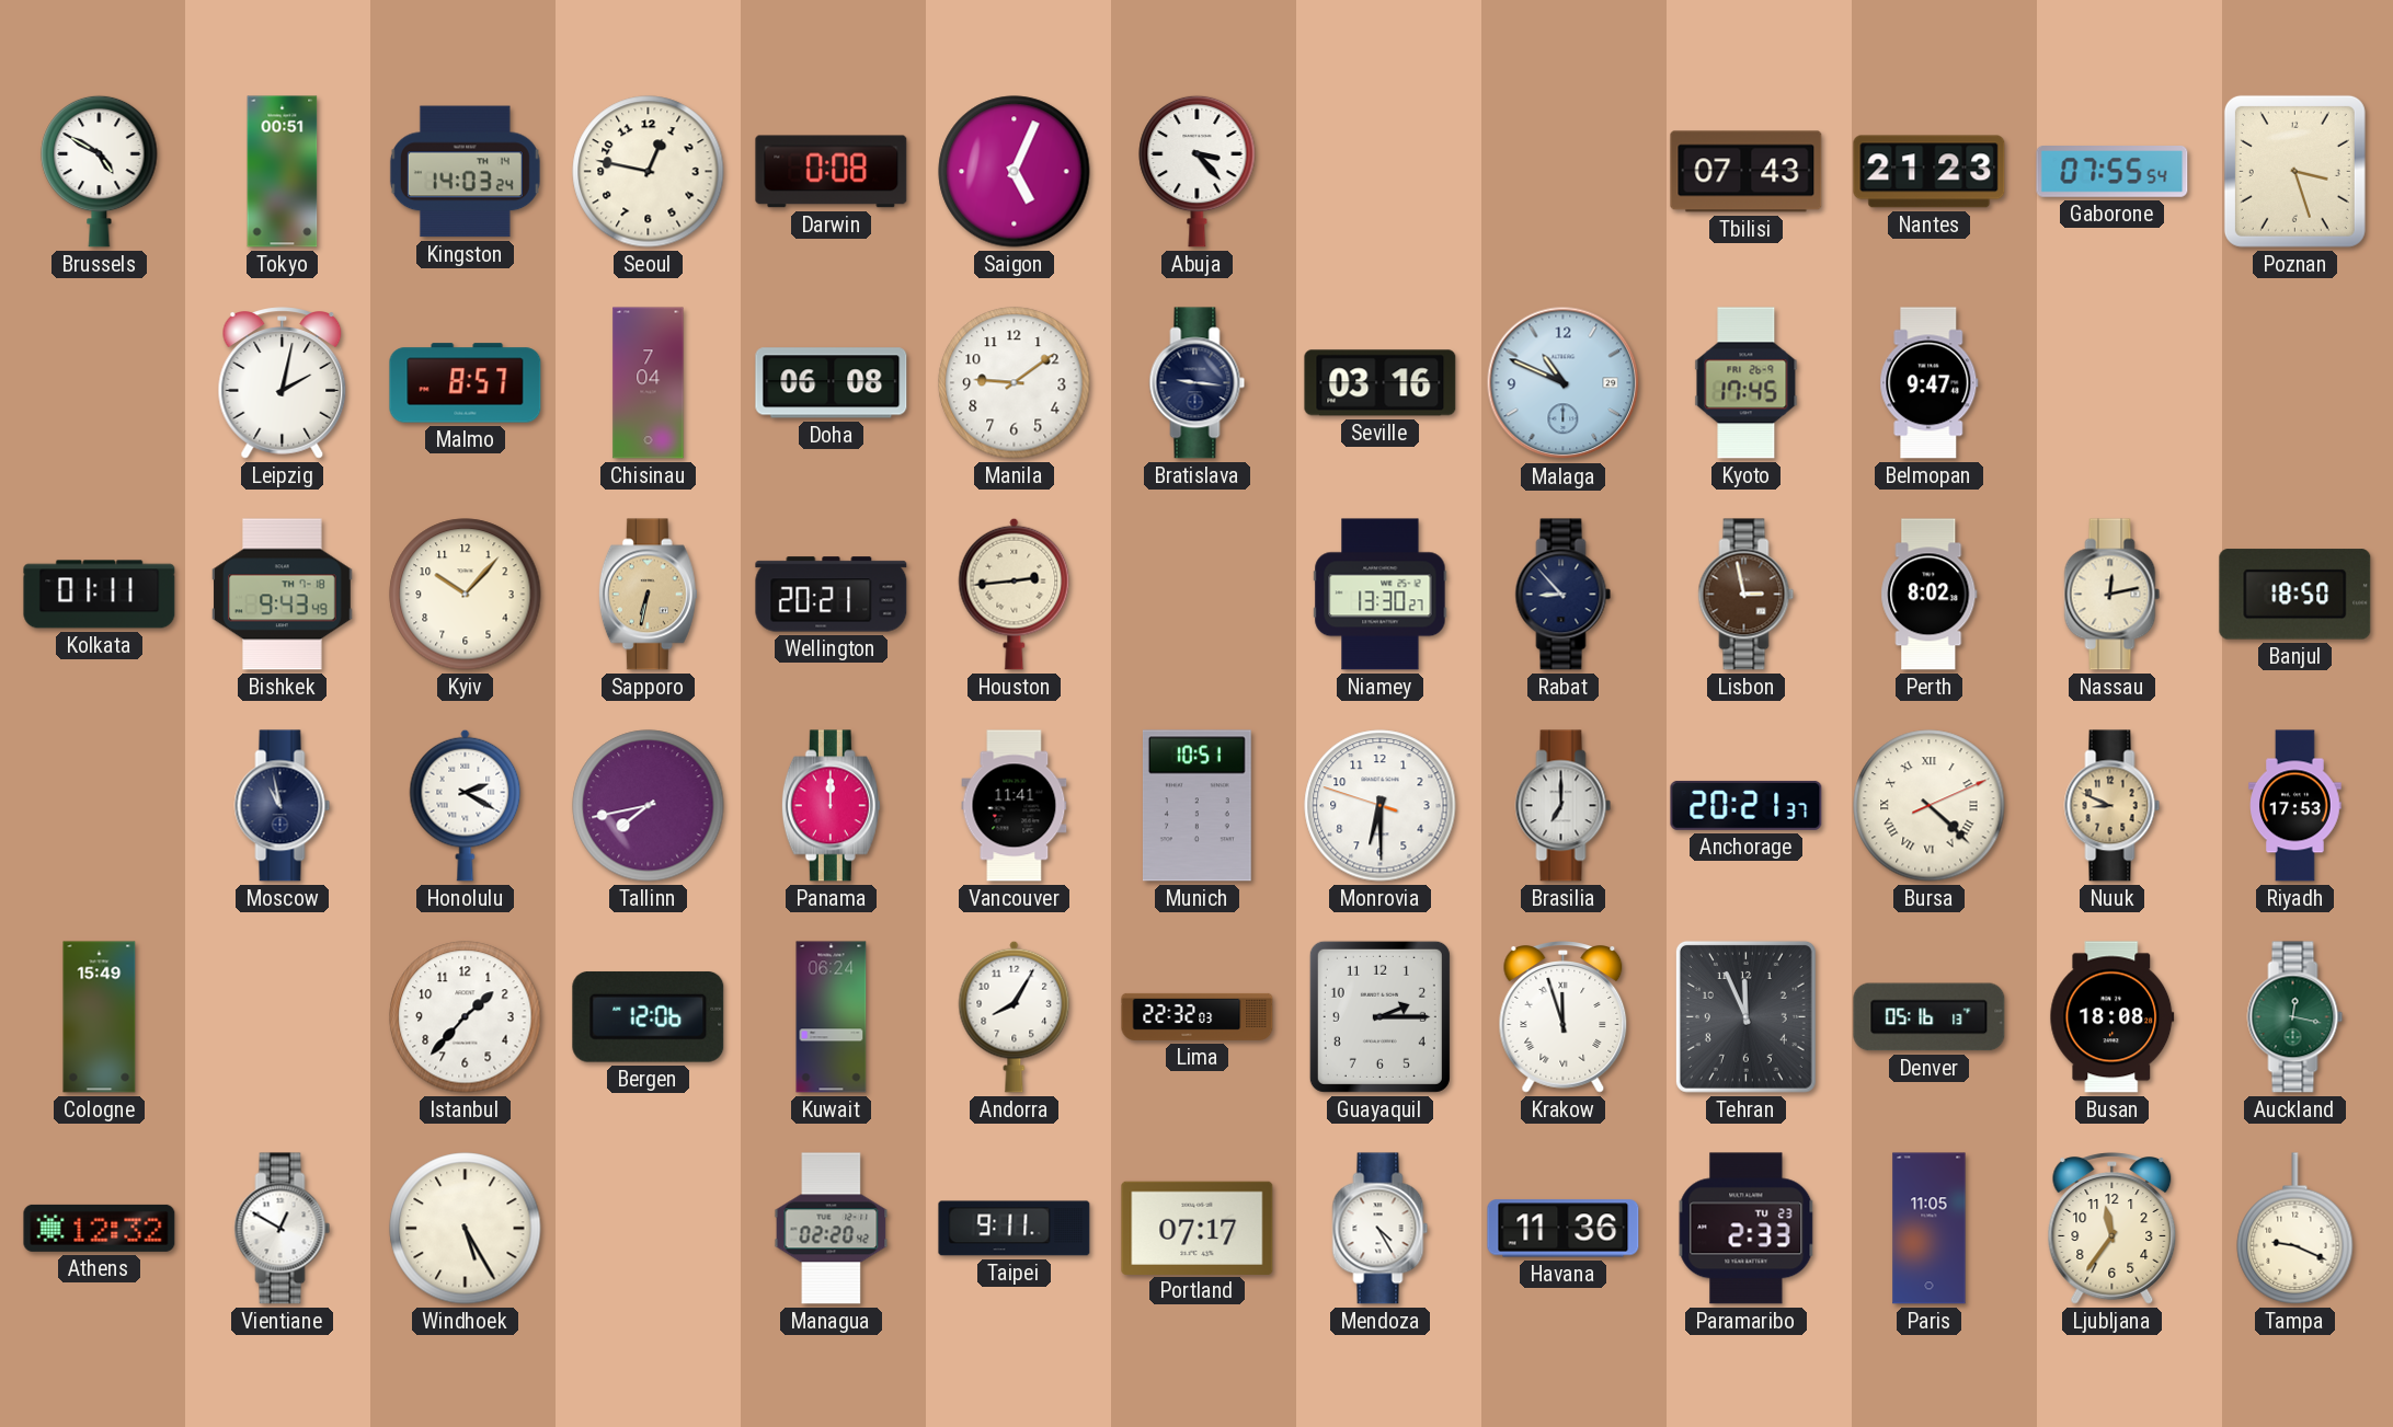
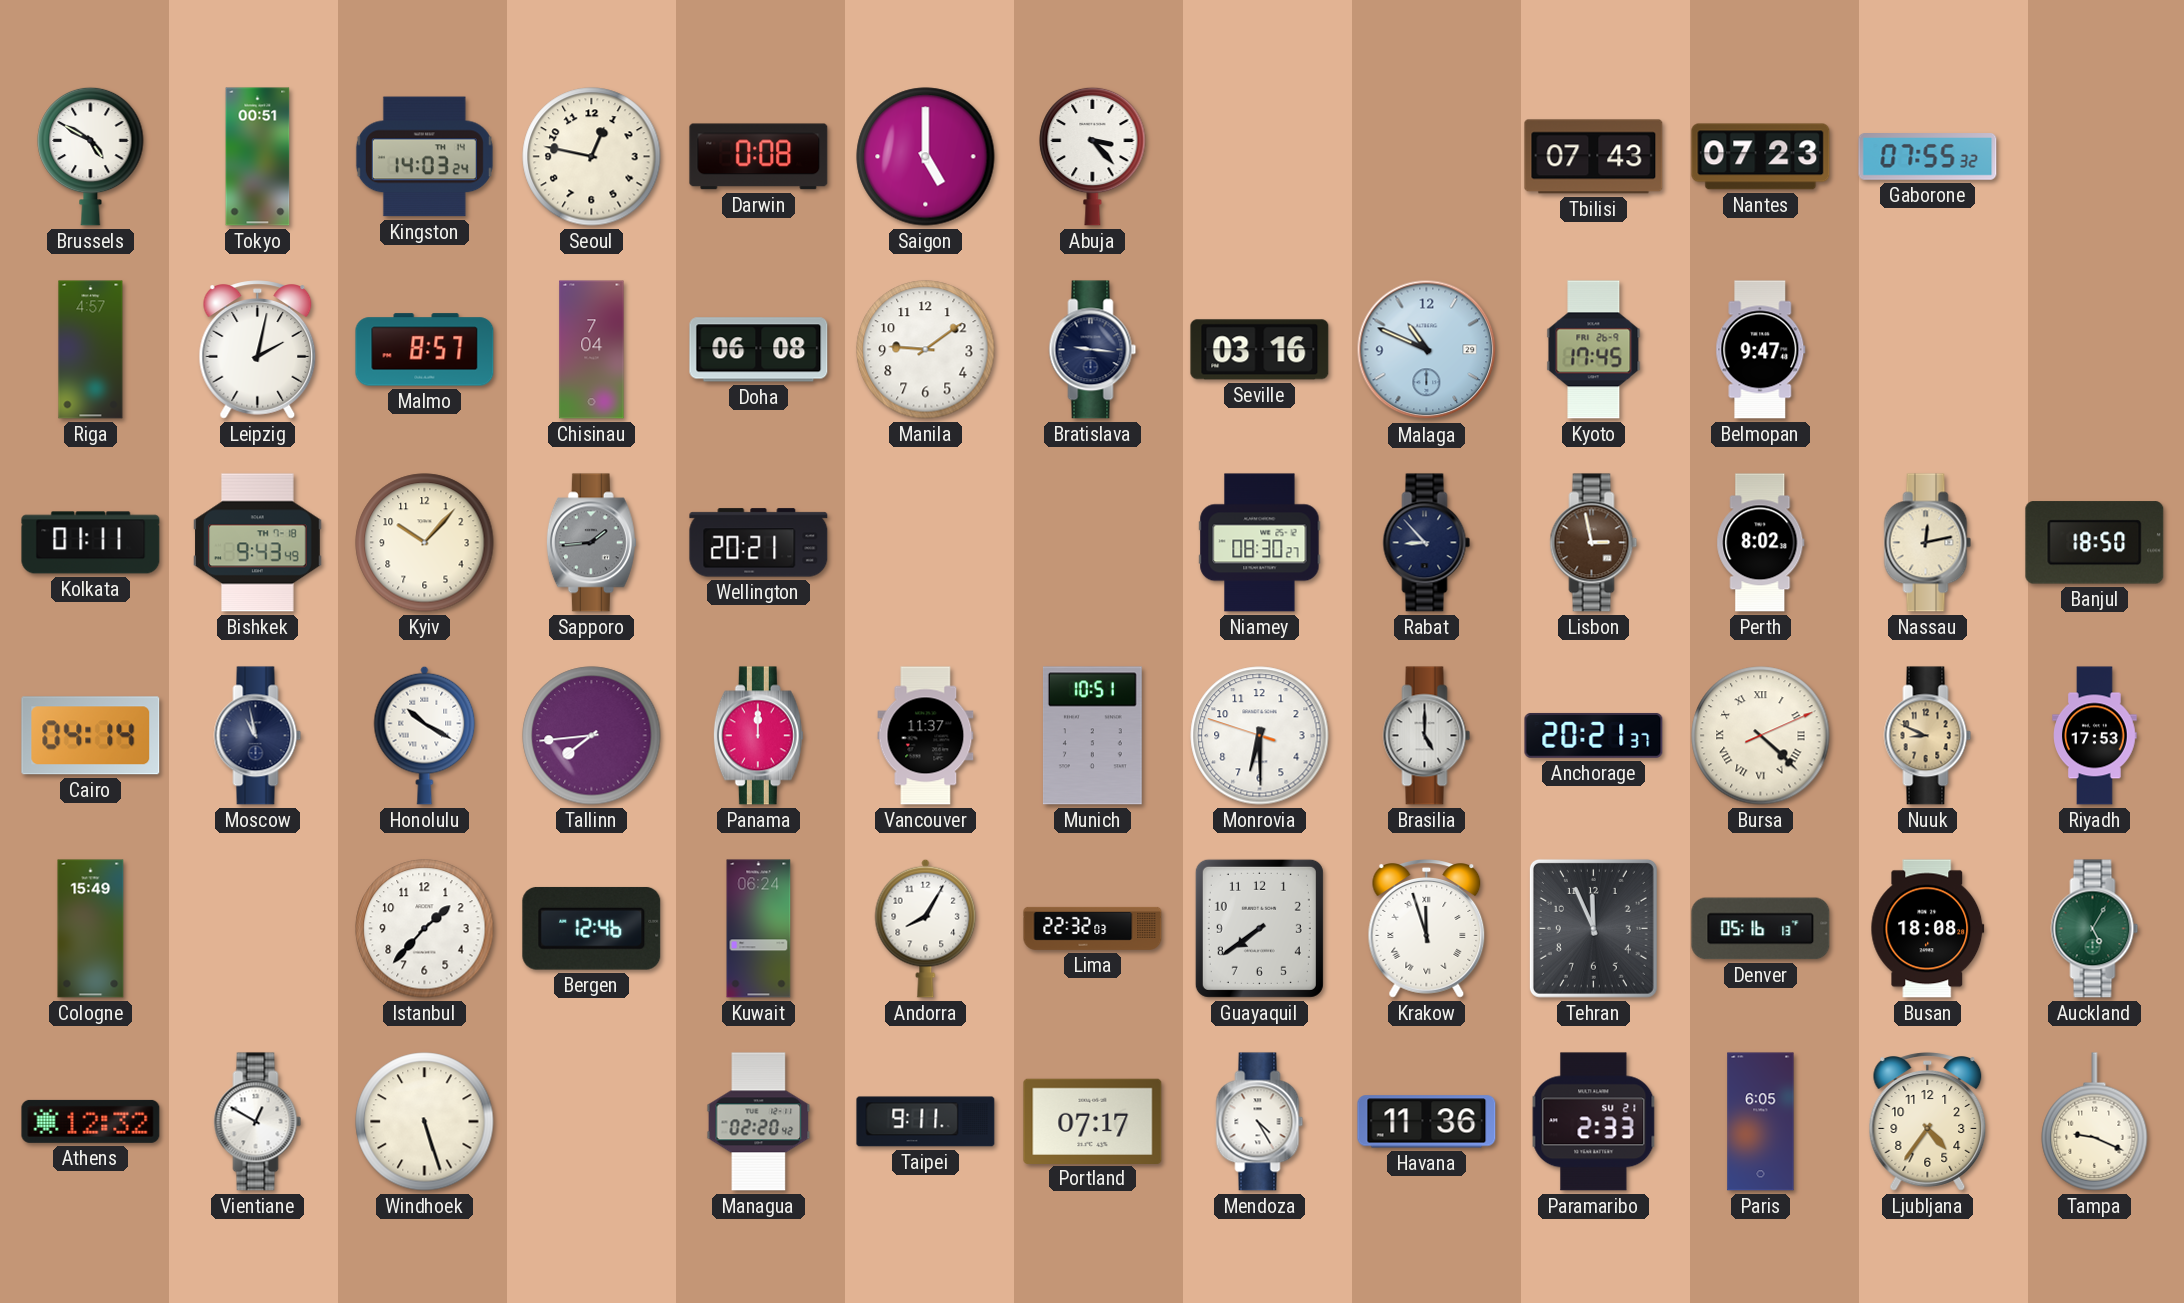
Saigon: 5:04 -> 5:00
Nantes: 21:23 -> 07:23
Gaborone: 07:55:54 -> 07:55:32
Poznan: 3:27 -> none
Riga: none -> 4:57
Sapporo: 6:32 -> 1:44
Sapporo dial: champagne -> grey
Houston: 2:44 -> none
Niamey: 13:30 -> 08:30
Cairo: none -> 04:14
Honolulu: 2:20 -> 10:20
Tallinn: 7:43 -> 7:44
Vancouver: 11:41 -> 11:37
Brasilia: 7:00 -> 5:00
Bergen: 12:06 -> 12:46
Guayaquil: 2:15 -> 7:39
Auckland: 12:17 -> 5:05
Windhoek: 5:25 -> 5:27
Paramaribo date: TU 23 -> SU 21
Paris: 11:05 -> 6:05
Ljubljana: 11:36 -> 4:36
